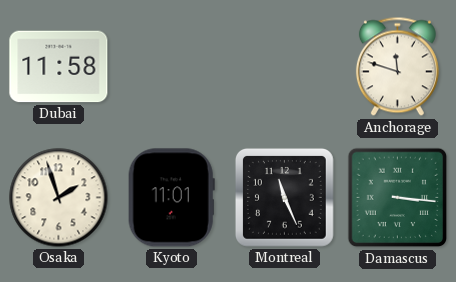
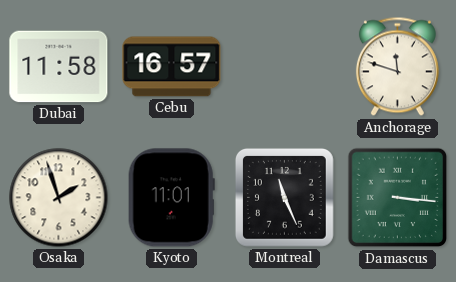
Cebu: none -> 16:57
